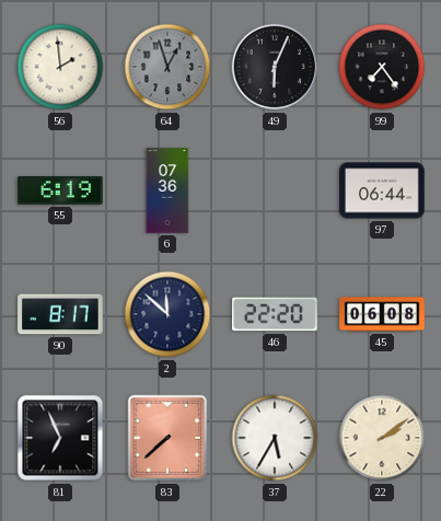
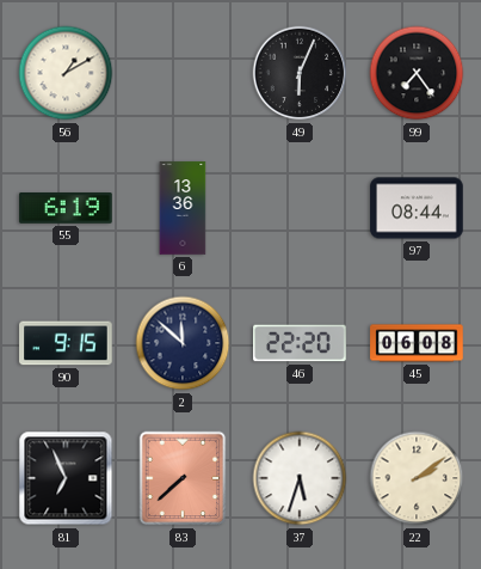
56: 1:59 -> 1:10
64: 12:57 -> none
6: 07:36 -> 13:36
97: 06:44 -> 08:44
90: 8:17 -> 9:15
37: 5:35 -> 5:33
